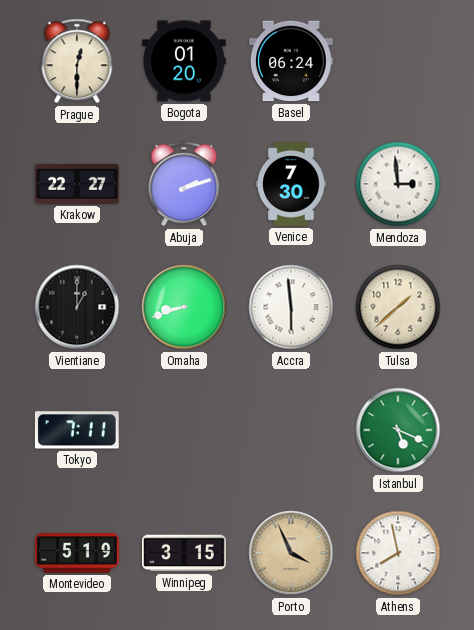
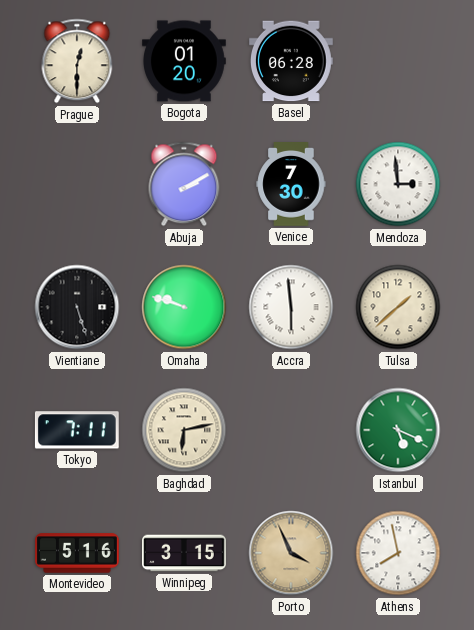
Basel: 06:24 -> 06:28
Krakow: 22:27 -> none
Abuja: 2:12 -> 2:10
Vientiane: 1:00 -> 5:27
Omaha: 8:42 -> 9:48
Baghdad: none -> 6:13
Montevideo: 5:19 -> 5:16
